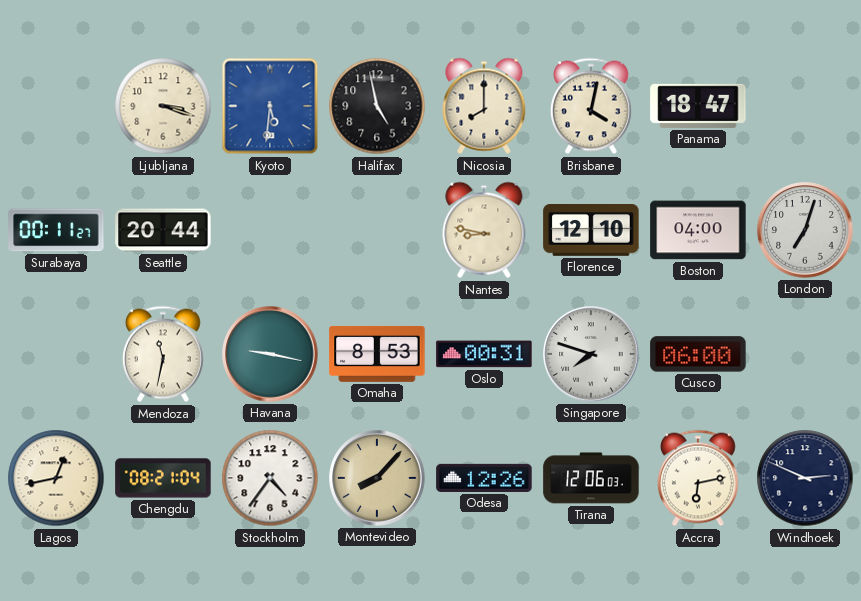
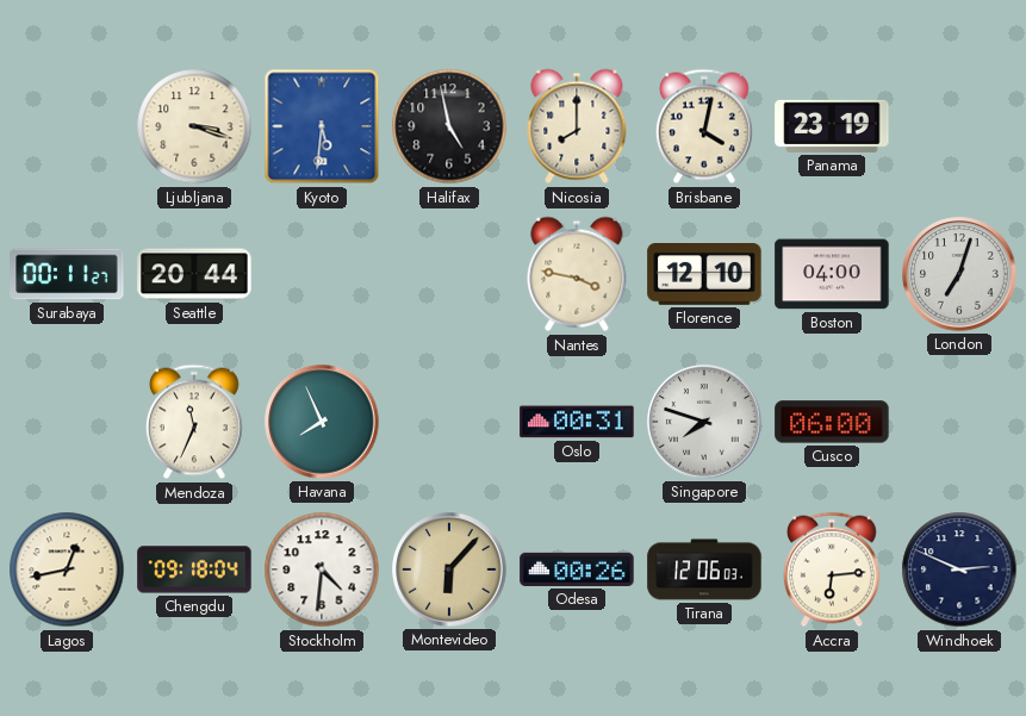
Panama: 18:47 -> 23:19
Nantes: 8:47 -> 3:47
Mendoza: 11:32 -> 11:34
Havana: 9:17 -> 7:56
Omaha: 8:53 -> none
Chengdu: 08:21 -> 09:18
Stockholm: 4:36 -> 4:31
Montevideo: 8:07 -> 6:07
Odesa: 12:26 -> 00:26
Accra: 6:13 -> 6:14
